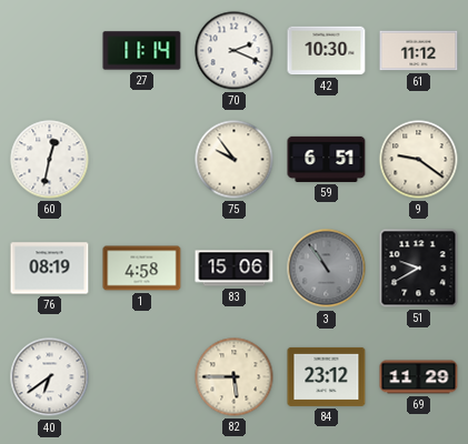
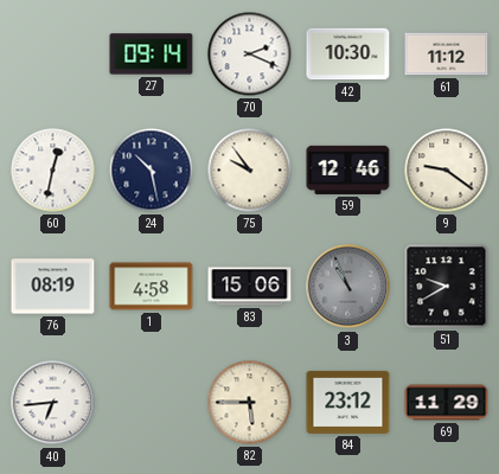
27: 11:14 -> 09:14
24: none -> 10:28
59: 6:51 -> 12:46
3: 10:54 -> 10:56
40: 6:39 -> 6:44
